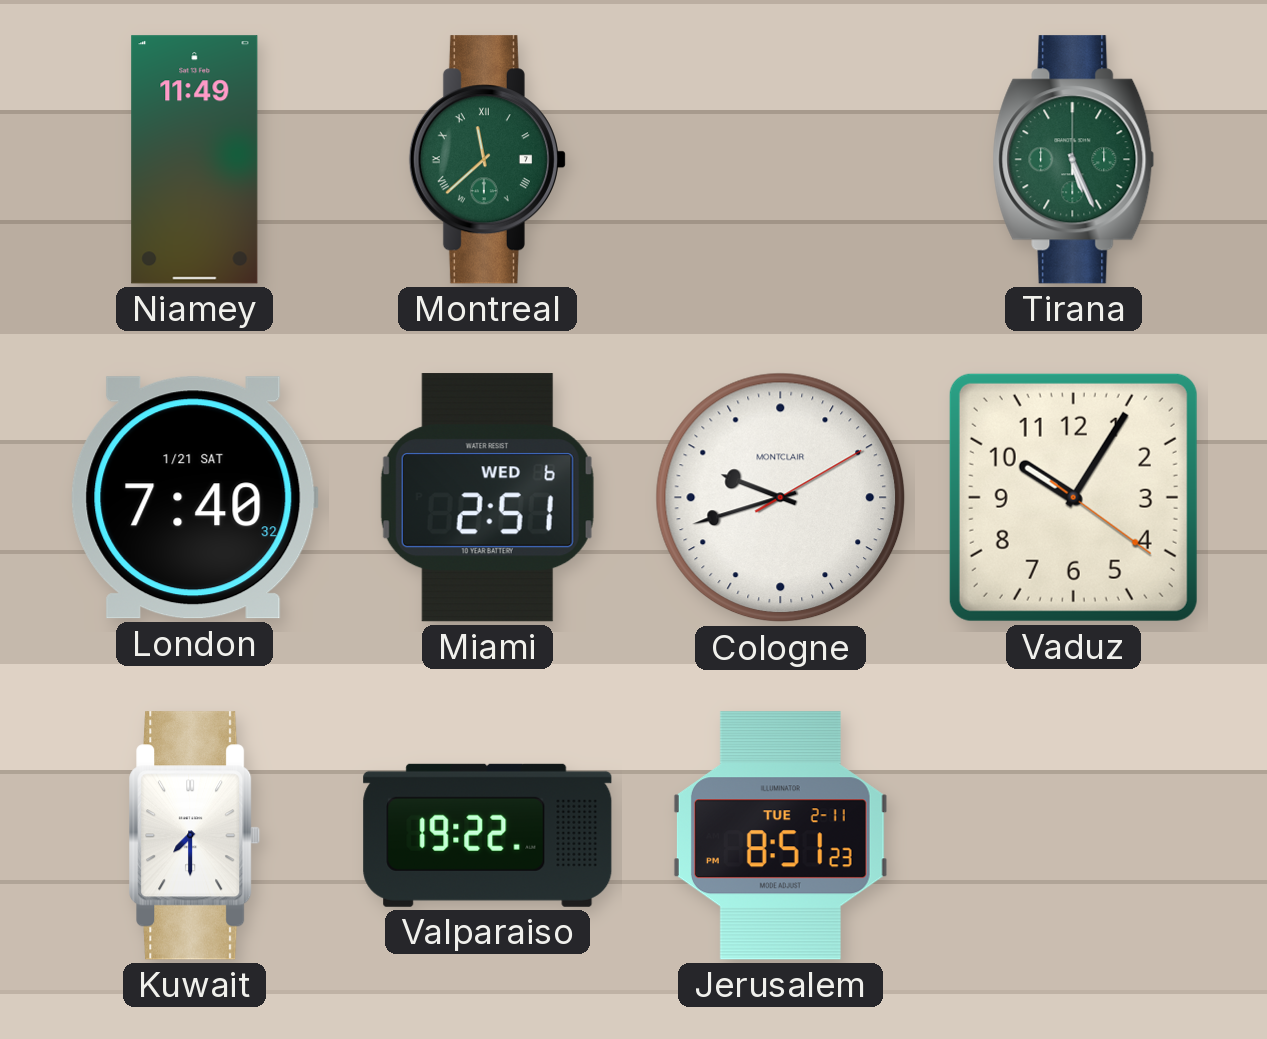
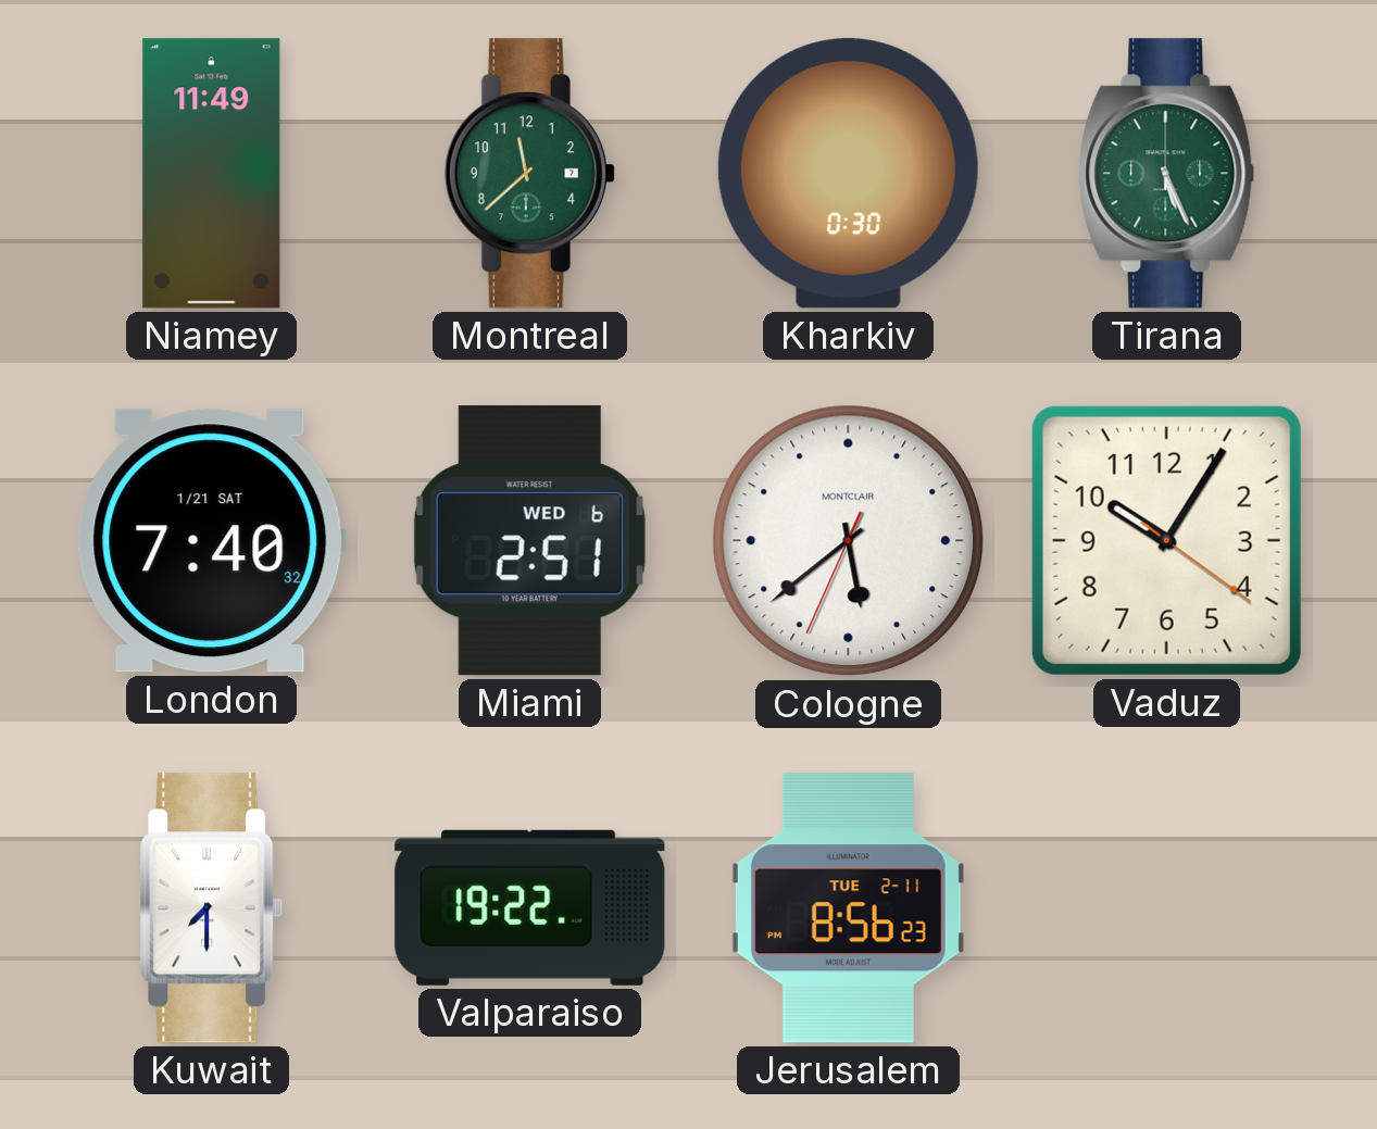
Montreal numerals: Roman -> Arabic
Kharkiv: none -> 0:30
Cologne: 9:42 -> 5:38
Jerusalem: 8:51 -> 8:56
